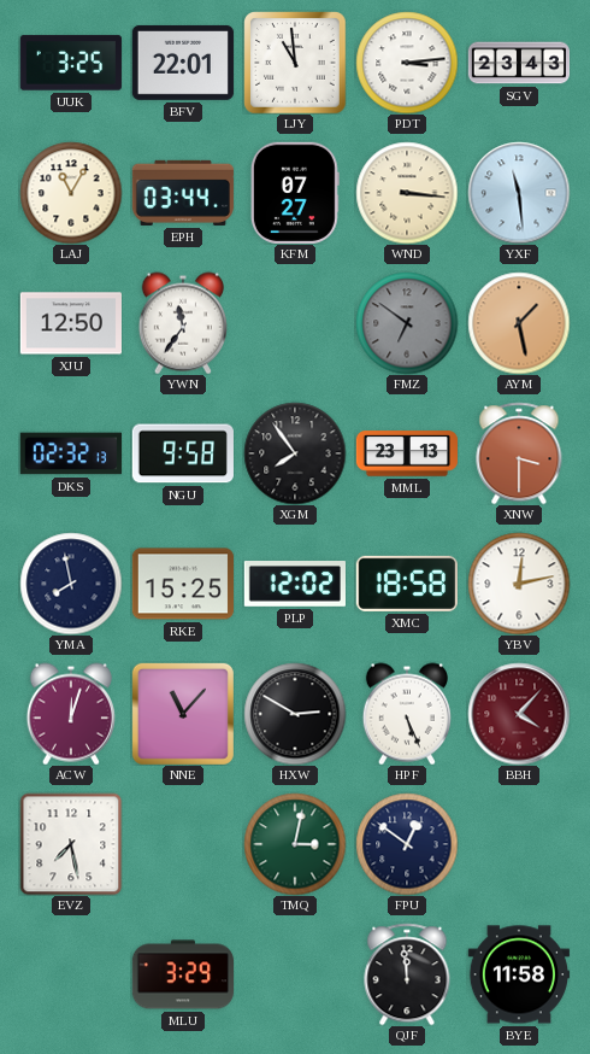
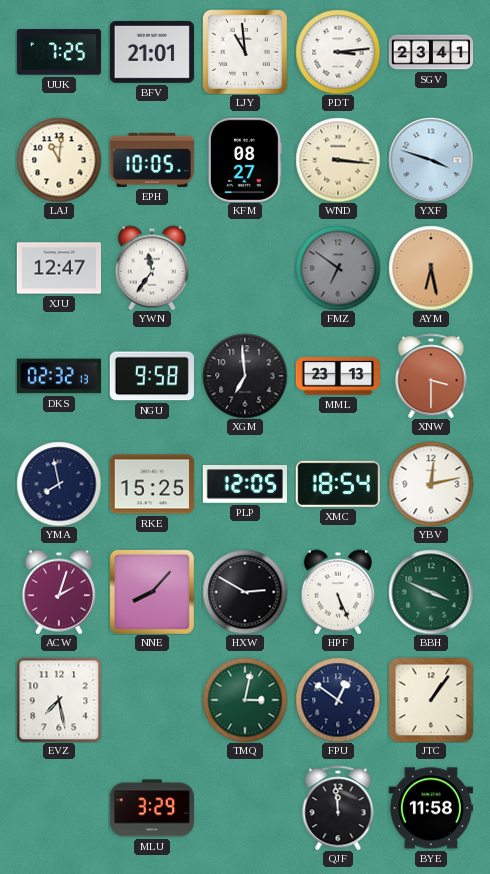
UUK: 3:25 -> 7:25
BFV: 22:01 -> 21:01
SGV: 23:43 -> 23:41
LAJ: 11:05 -> 11:01
EPH: 03:44 -> 10:05
KFM: 07:27 -> 08:27
YXF: 11:29 -> 3:48
XJU: 12:50 -> 12:47
AYM: 1:28 -> 6:28
XGM: 7:54 -> 6:59
PLP: 12:02 -> 12:05
XMC: 18:58 -> 18:54
ACW: 12:03 -> 2:03
NNE: 11:07 -> 8:07
BBH: 4:07 -> 3:49
BBH dial: burgundy -> green
JTC: none -> 1:06
